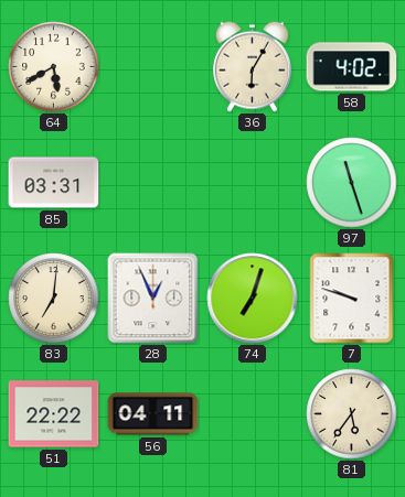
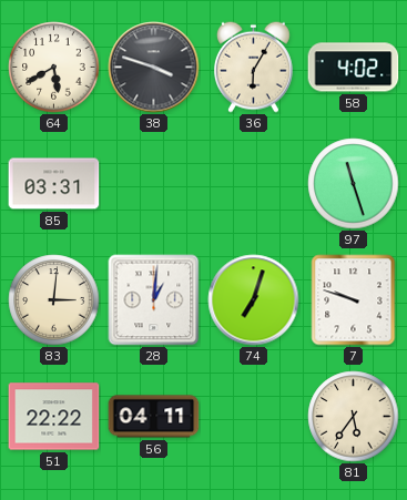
38: none -> 3:48
83: 7:01 -> 3:01
28: 12:56 -> 1:01
